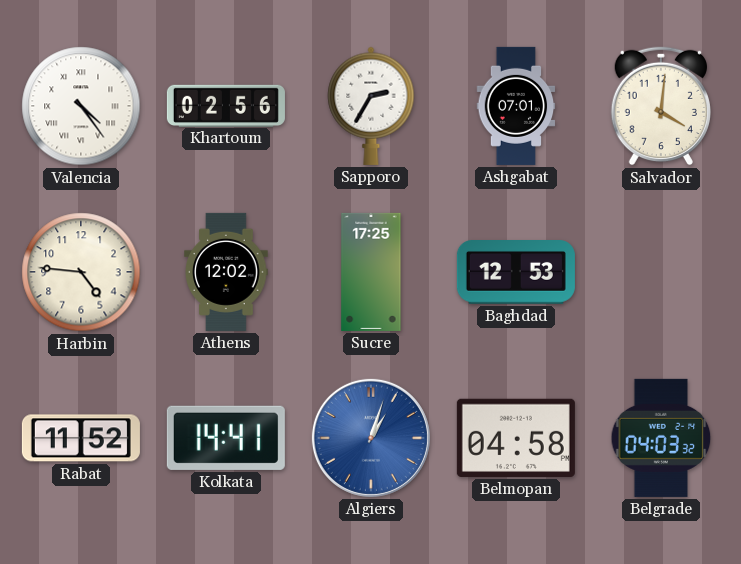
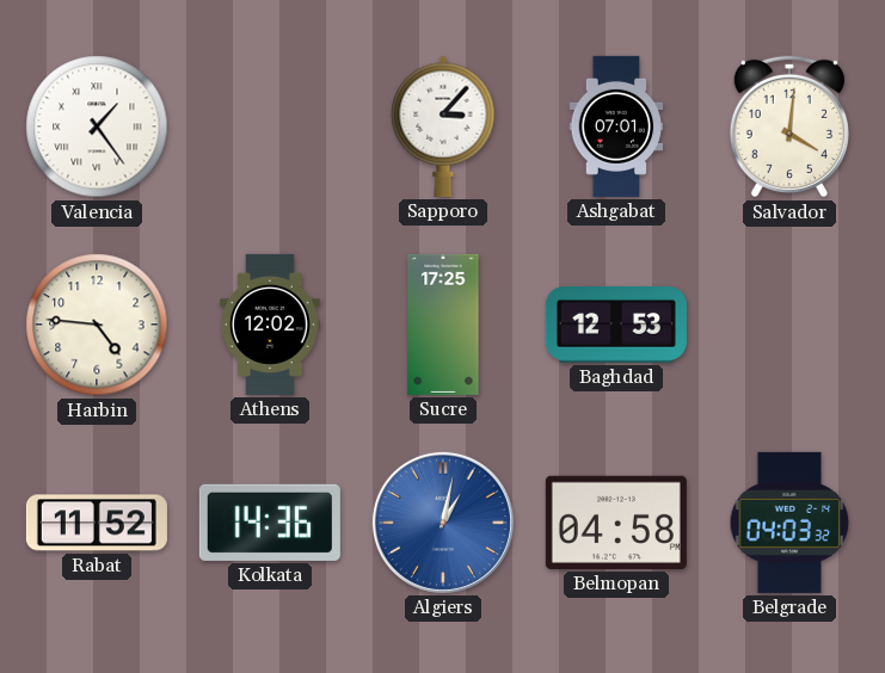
Valencia: 4:24 -> 1:24
Khartoum: 02:56 -> none
Sapporo: 2:35 -> 3:07
Kolkata: 14:41 -> 14:36
Algiers: 1:03 -> 1:02
